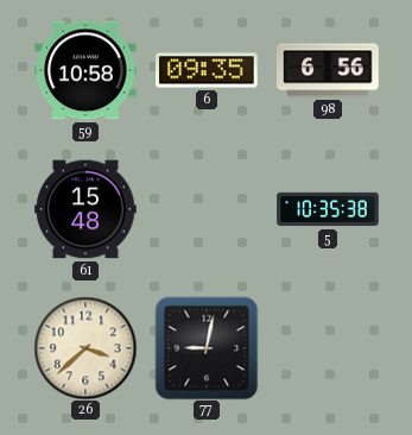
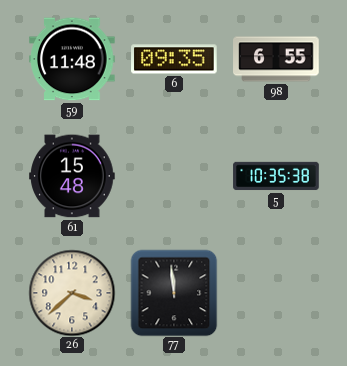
59: 10:58 -> 11:48
98: 6:56 -> 6:55
77: 9:02 -> 11:59
